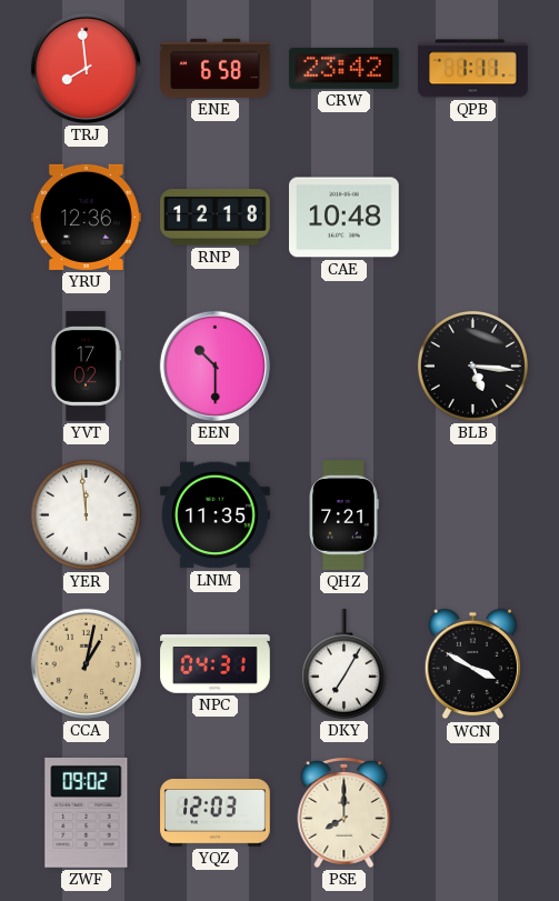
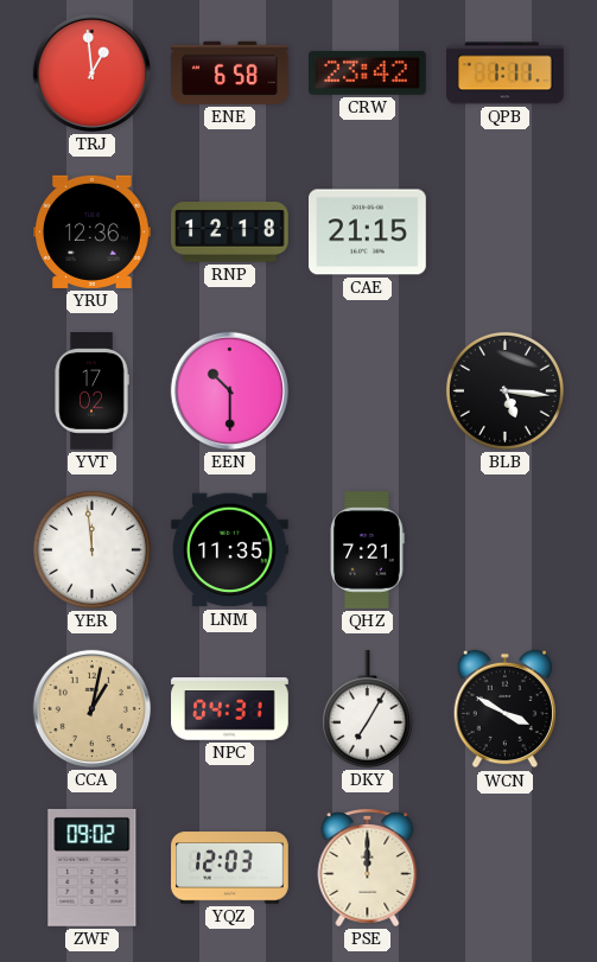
TRJ: 7:59 -> 12:59
CAE: 10:48 -> 21:15
PSE: 8:00 -> 12:00
